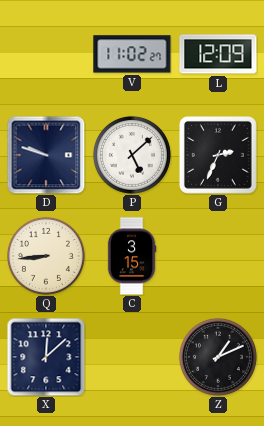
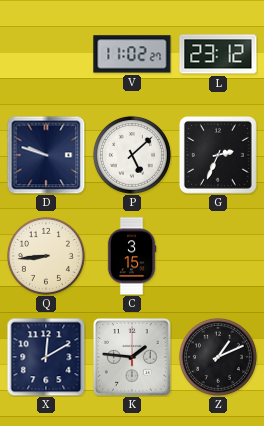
L: 12:09 -> 23:12
X: 12:08 -> 12:10
K: none -> 1:46
